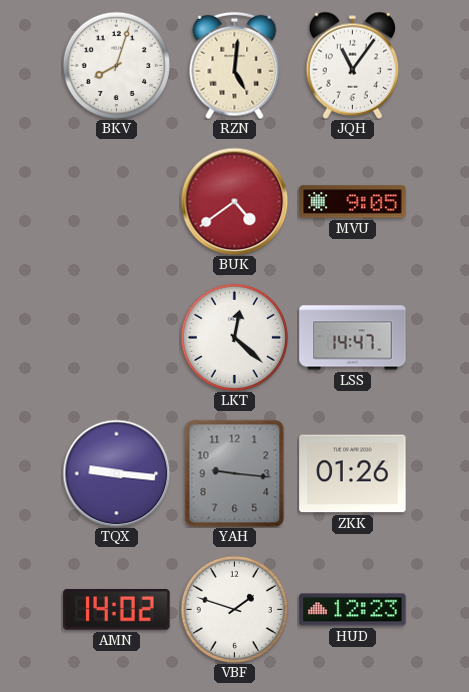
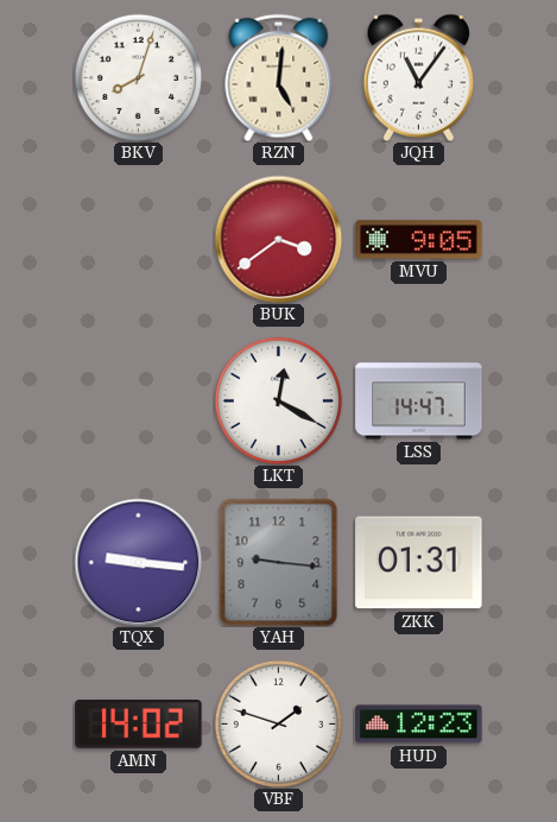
BUK: 4:39 -> 3:39
LKT: 12:22 -> 12:20
ZKK: 01:26 -> 01:31
